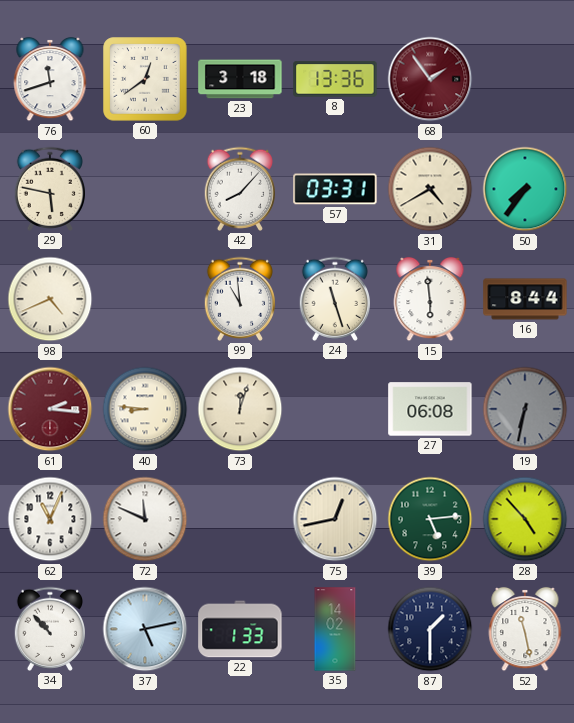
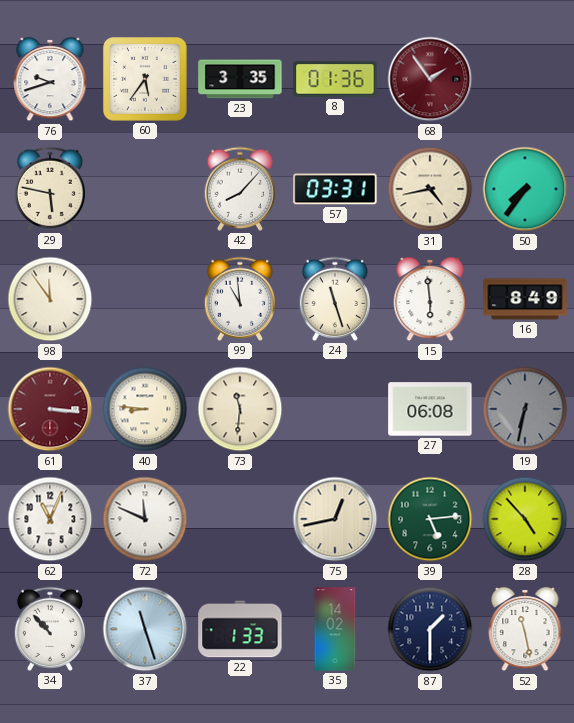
76: 11:42 -> 9:42
60: 12:39 -> 5:36
23: 3:18 -> 3:35
8: 13:36 -> 01:36
31: 4:40 -> 4:43
98: 4:41 -> 11:54
16: 8:44 -> 8:49
61: 2:16 -> 3:16
73: 12:03 -> 11:31
37: 5:13 -> 11:27
